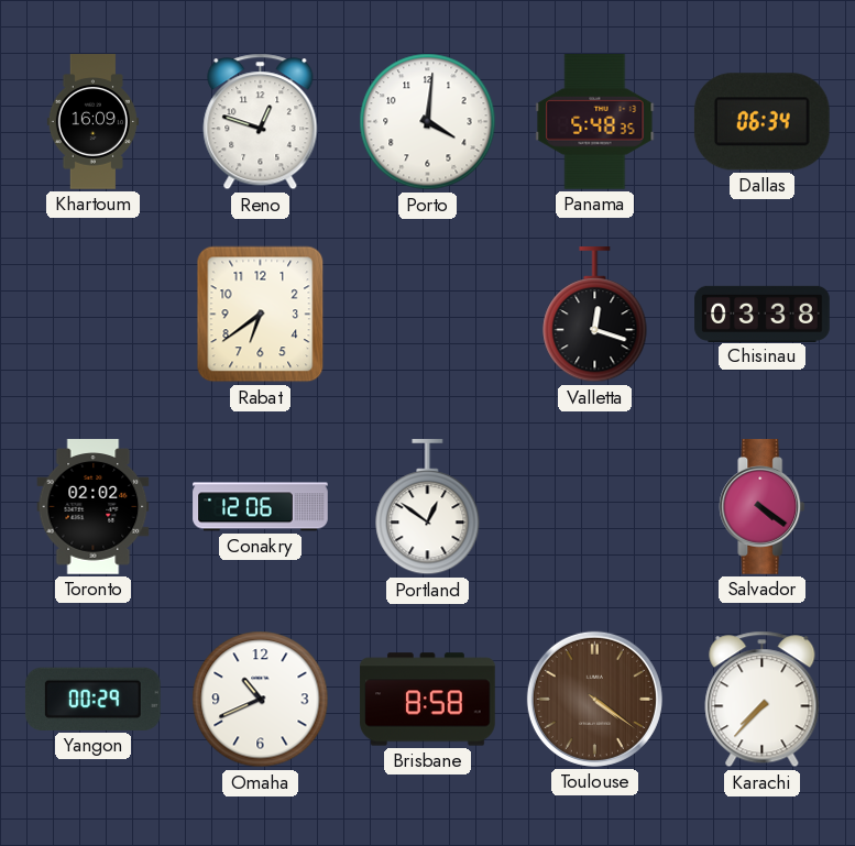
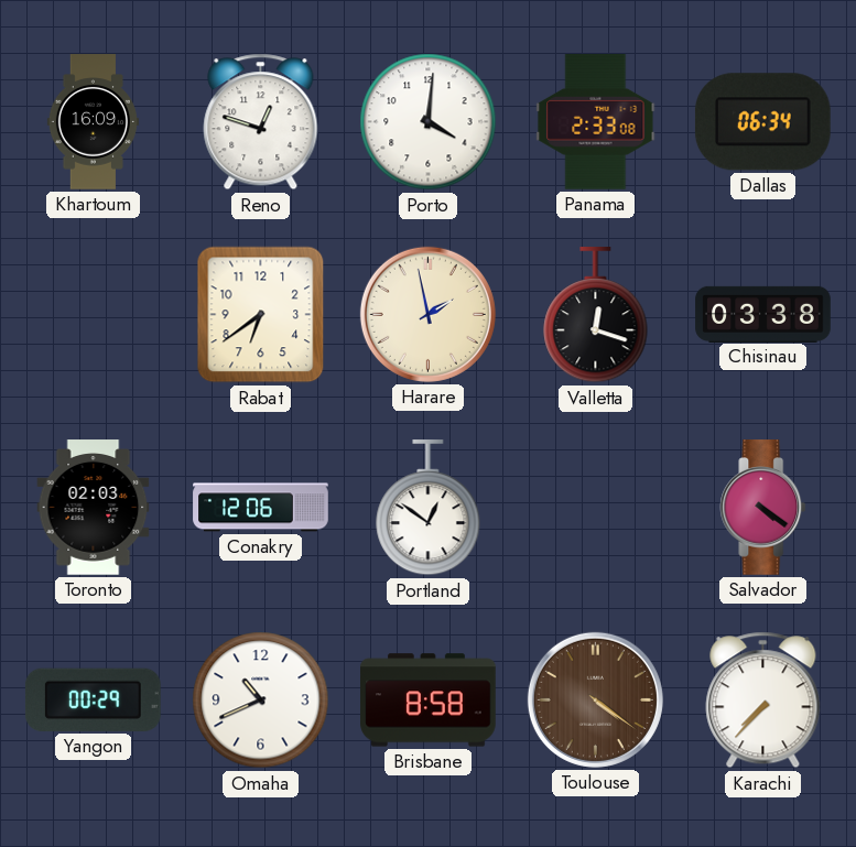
Panama: 5:48 -> 2:33
Harare: none -> 1:58
Toronto: 02:02 -> 02:03
